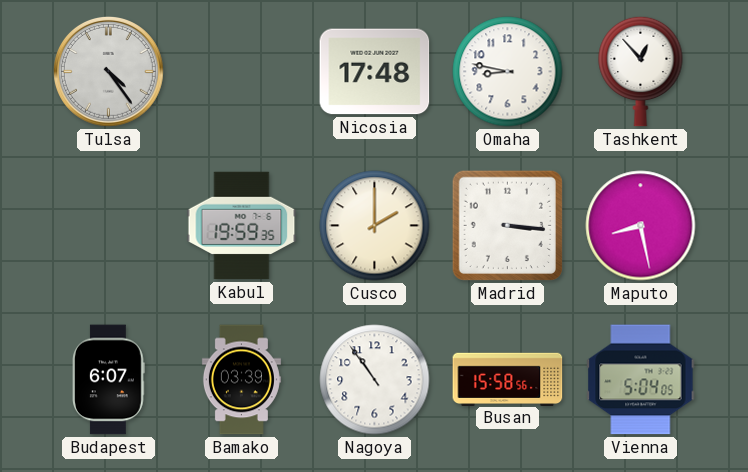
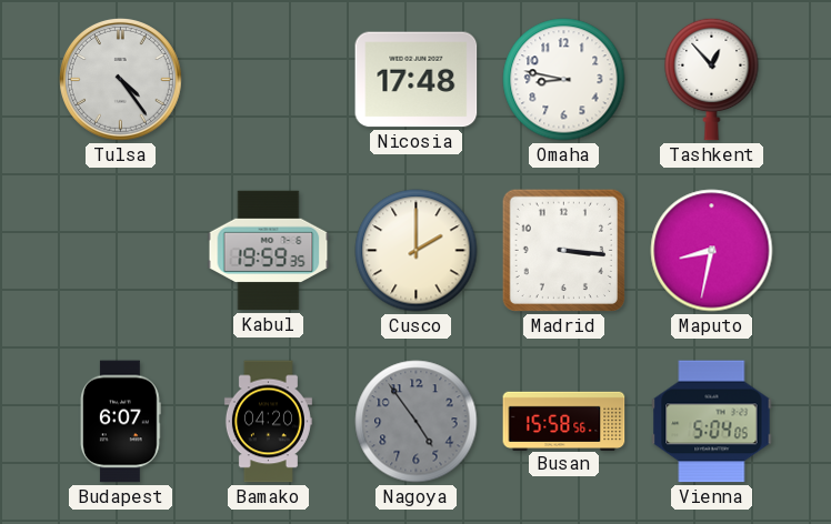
Maputo: 8:28 -> 8:32
Bamako: 03:39 -> 04:20
Nagoya: 10:54 -> 4:54
Nagoya dial: white -> grey
